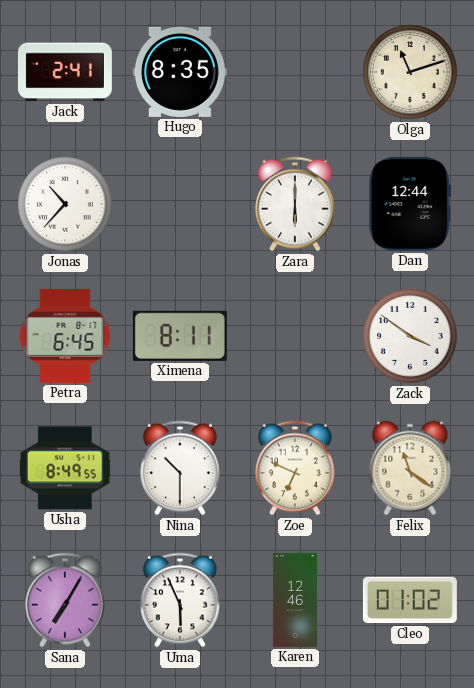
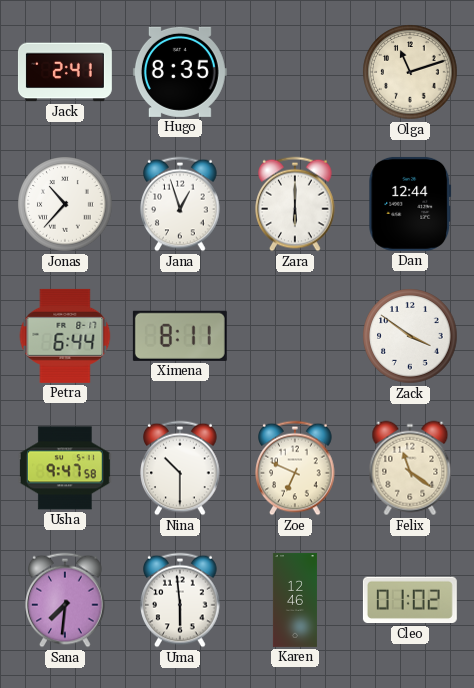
Jana: none -> 12:57
Petra: 6:45 -> 6:44
Usha: 8:49 -> 9:47
Sana: 7:05 -> 7:31
Uma: 5:56 -> 5:59
